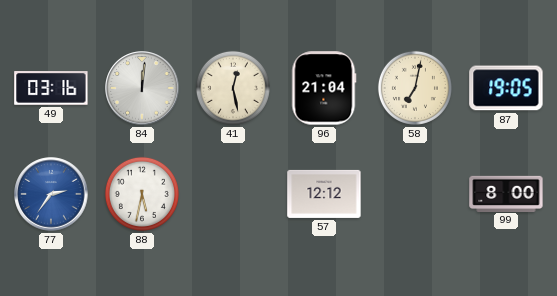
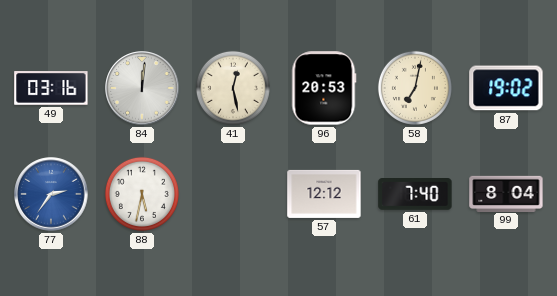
96: 21:04 -> 20:53
87: 19:05 -> 19:02
61: none -> 7:40
99: 8:00 -> 8:04
